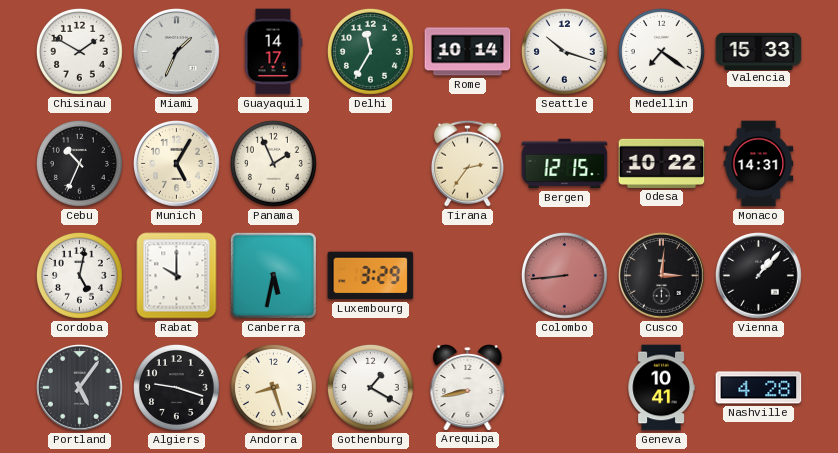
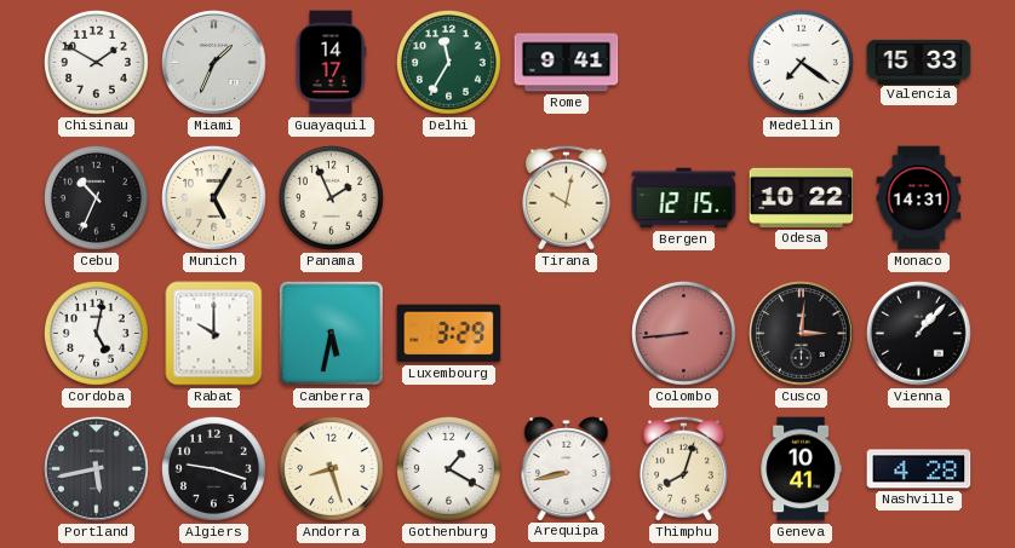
Rome: 10:14 -> 9:41
Seattle: 10:18 -> none
Tirana: 2:36 -> 10:02
Portland: 5:06 -> 5:43
Thimphu: none -> 8:03
